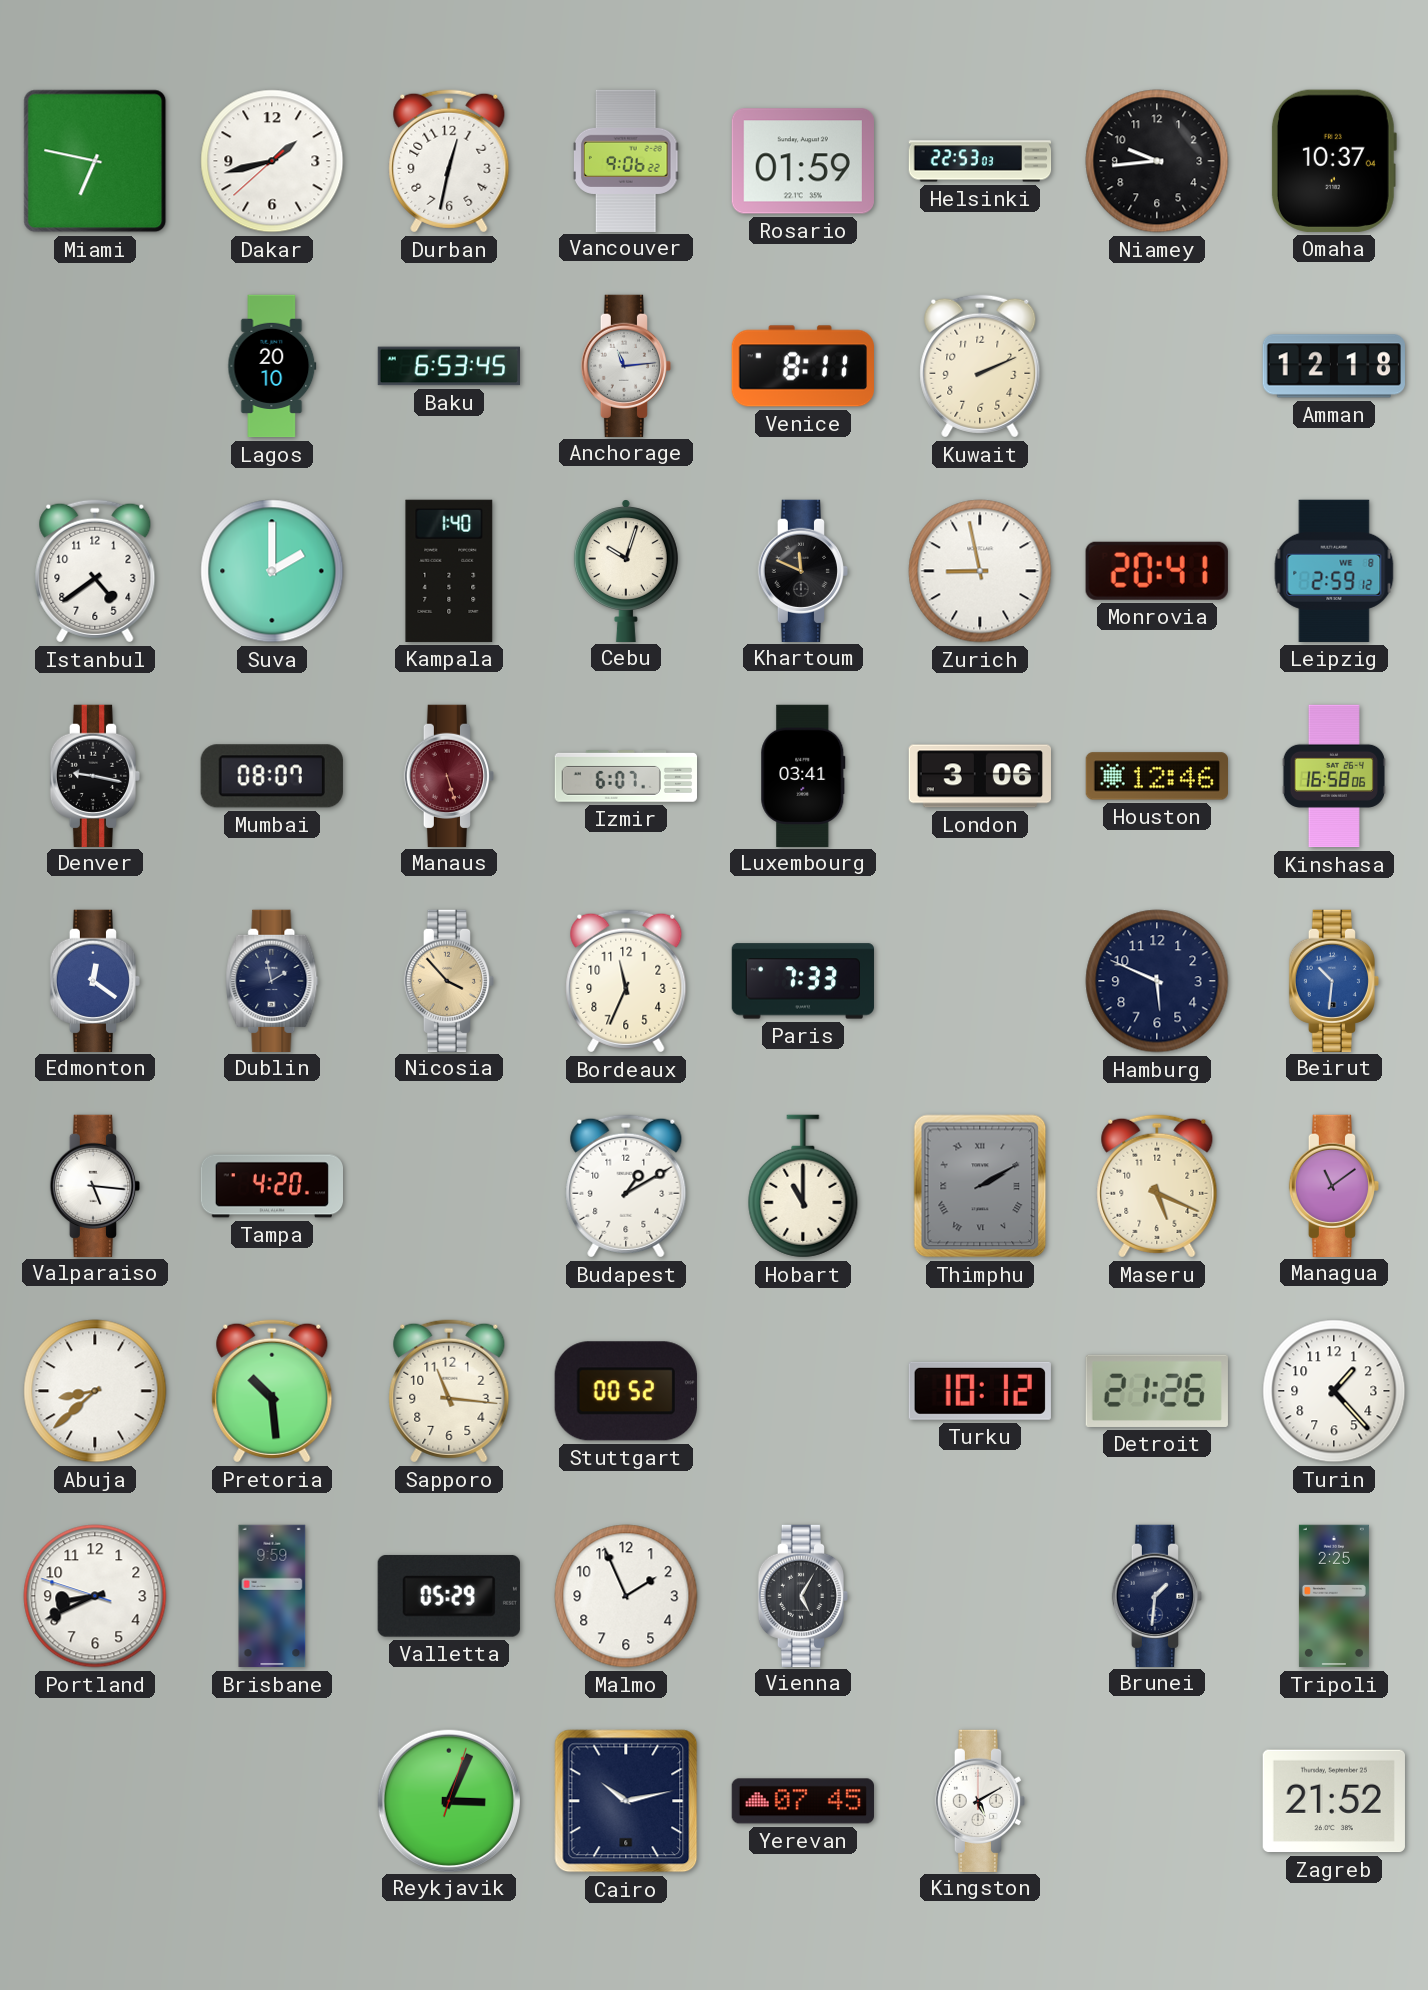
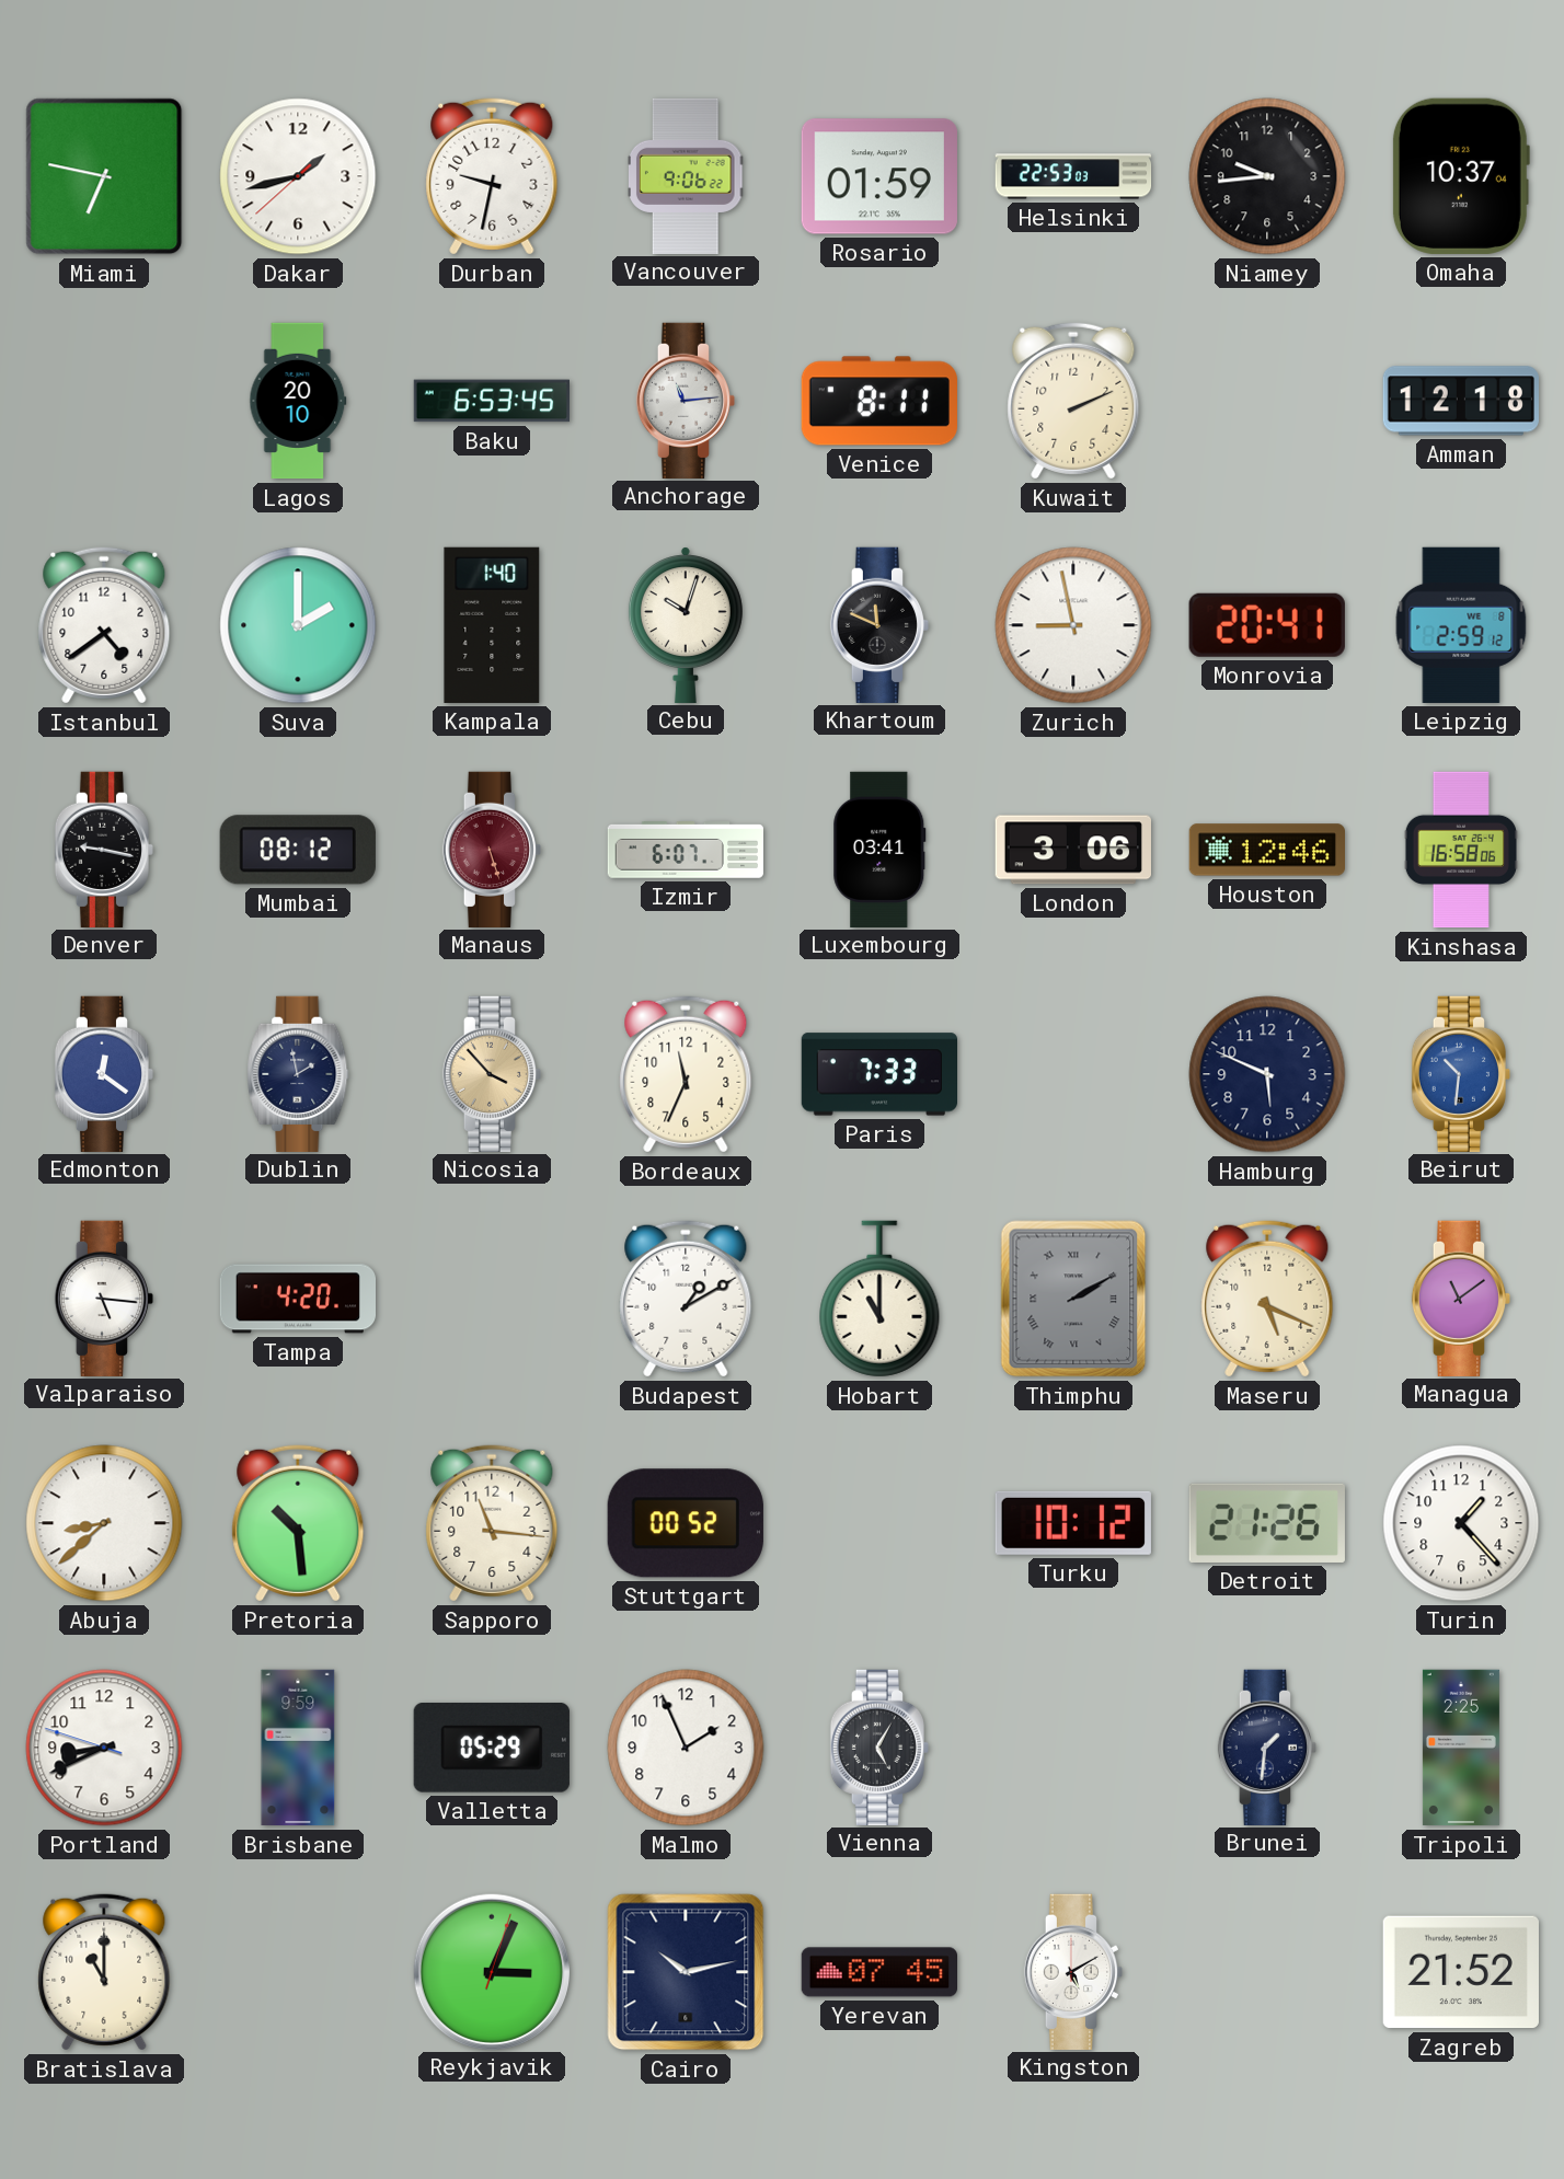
Durban: 12:32 -> 9:32
Mumbai: 08:07 -> 08:12
Bratislava: none -> 11:00
